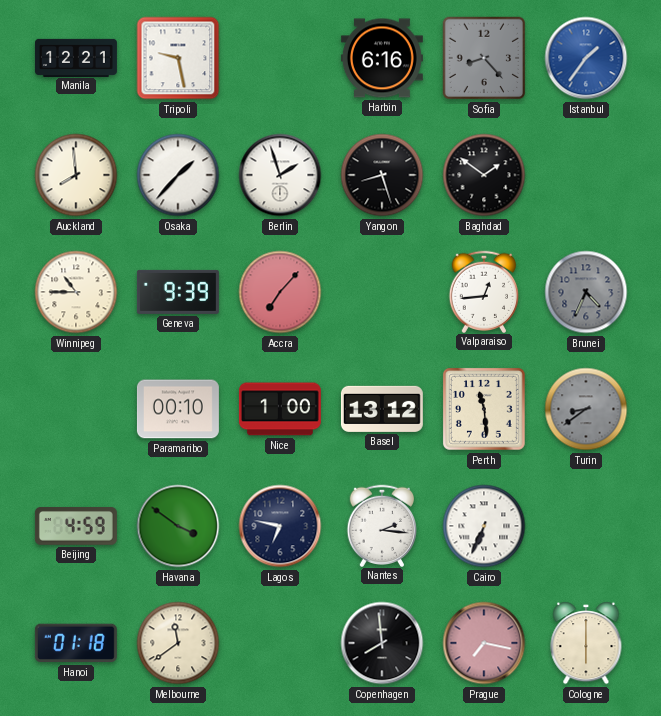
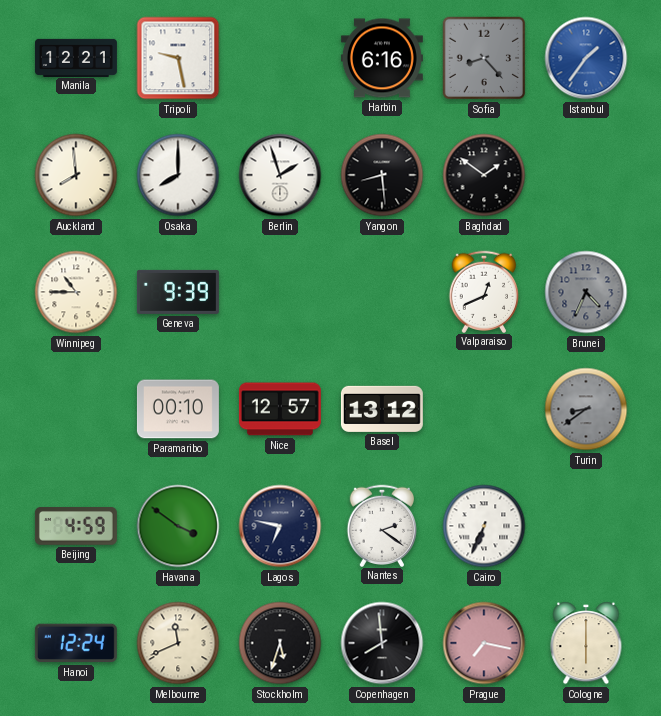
Osaka: 1:37 -> 8:00
Yangon: 8:27 -> 8:29
Accra: 7:07 -> none
Valparaiso: 12:44 -> 12:41
Nice: 1:00 -> 12:57
Perth: 11:29 -> none
Nantes: 2:16 -> 2:21
Hanoi: 01:18 -> 12:24
Melbourne: 11:39 -> 11:41
Stockholm: none -> 5:33
